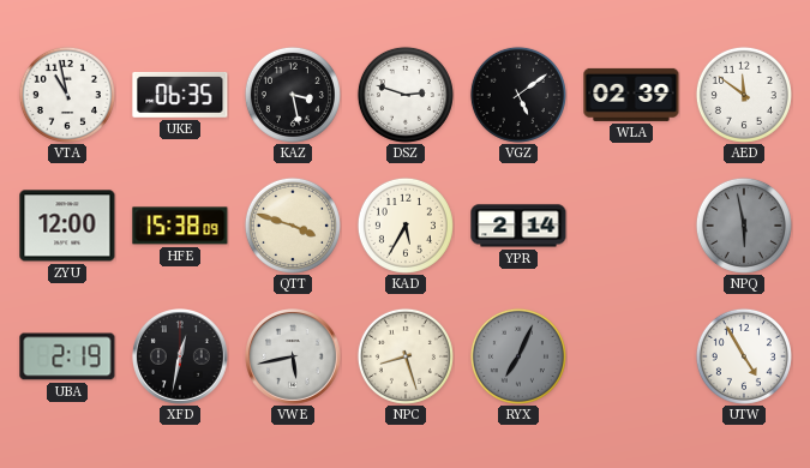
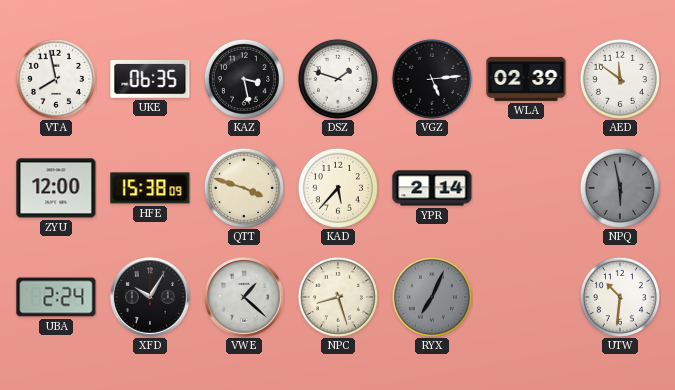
VTA: 10:58 -> 7:58
DSZ: 2:48 -> 1:48
VGZ: 5:09 -> 5:14
KAD: 5:35 -> 5:37
UBA: 2:19 -> 2:24
XFD: 12:32 -> 10:05
VWE: 5:43 -> 1:22
UTW: 4:55 -> 10:31
